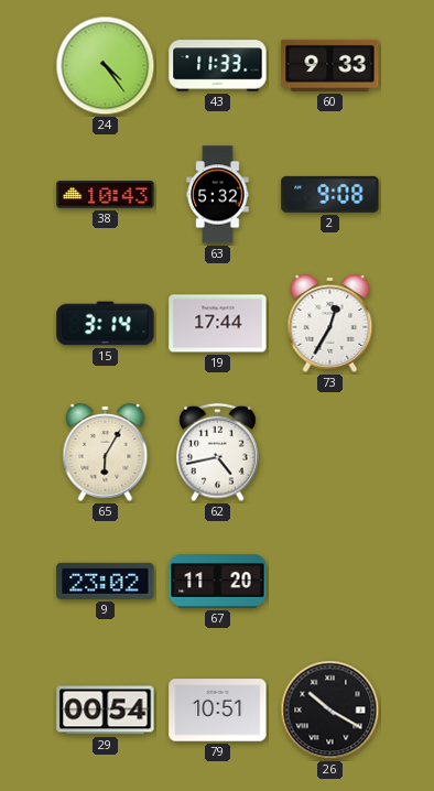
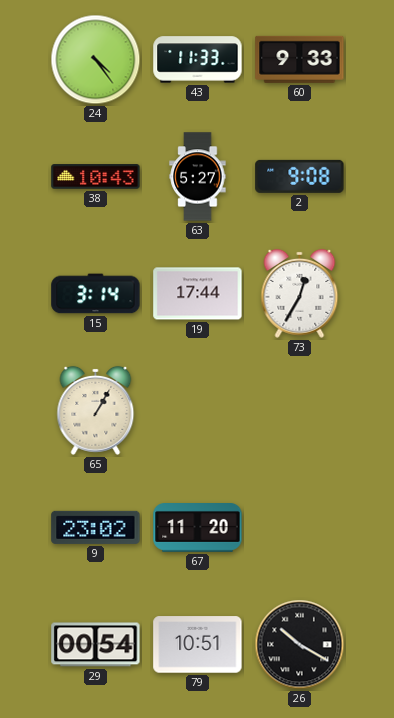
63: 5:32 -> 5:27
65: 6:05 -> 1:05
62: 4:43 -> none
